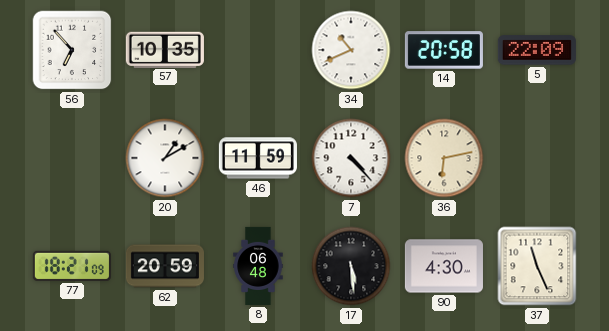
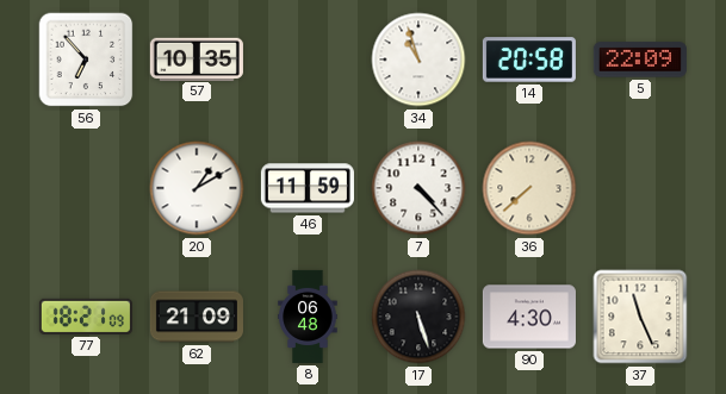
34: 10:41 -> 10:57
36: 6:13 -> 7:38
62: 20:59 -> 21:09
17: 5:29 -> 5:27
